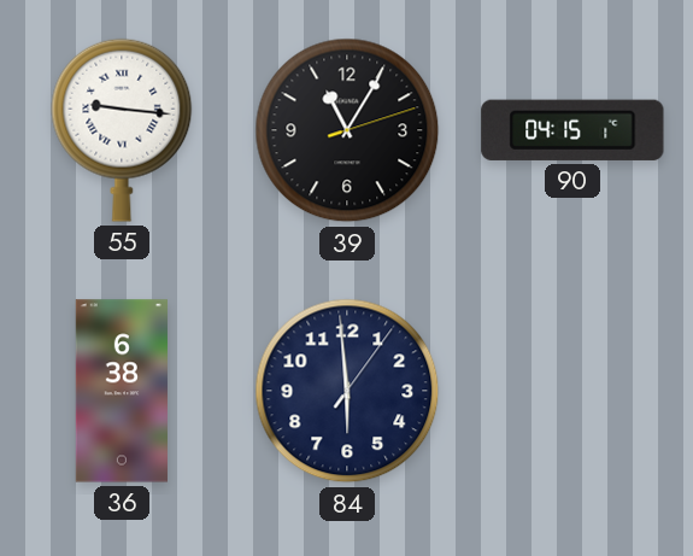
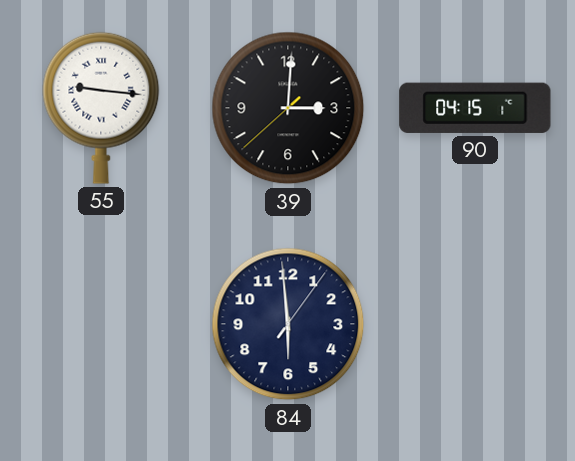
39: 11:05 -> 3:00
36: 6:38 -> none
